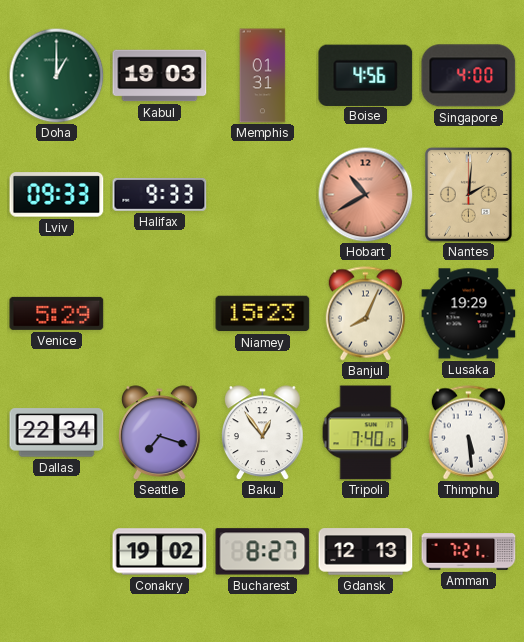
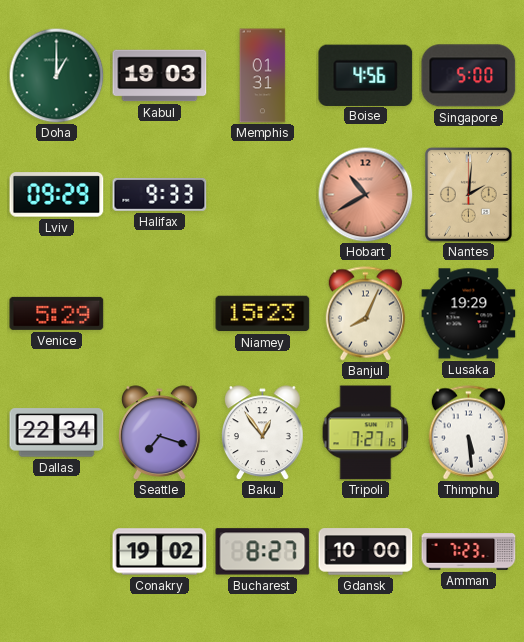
Singapore: 4:00 -> 5:00
Lviv: 09:33 -> 09:29
Tripoli: 7:40 -> 7:27
Gdansk: 12:13 -> 10:00
Amman: 7:21 -> 7:23
